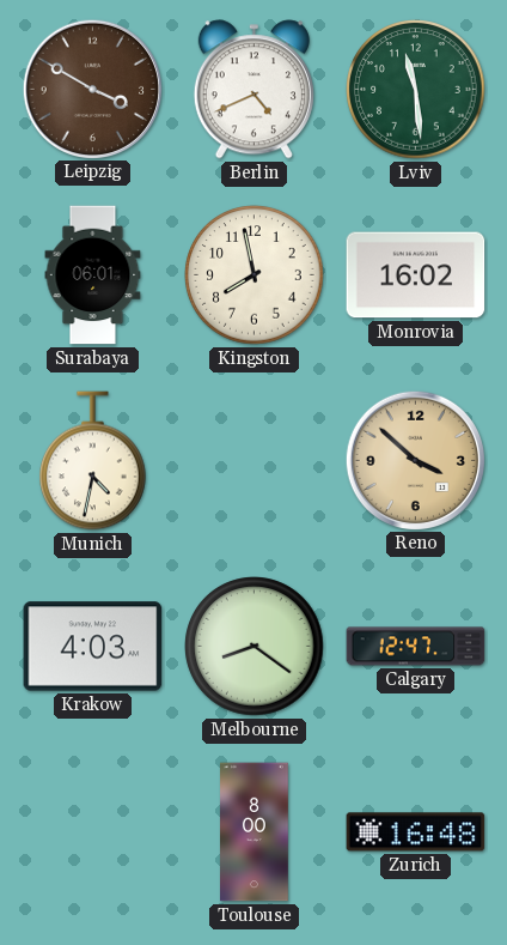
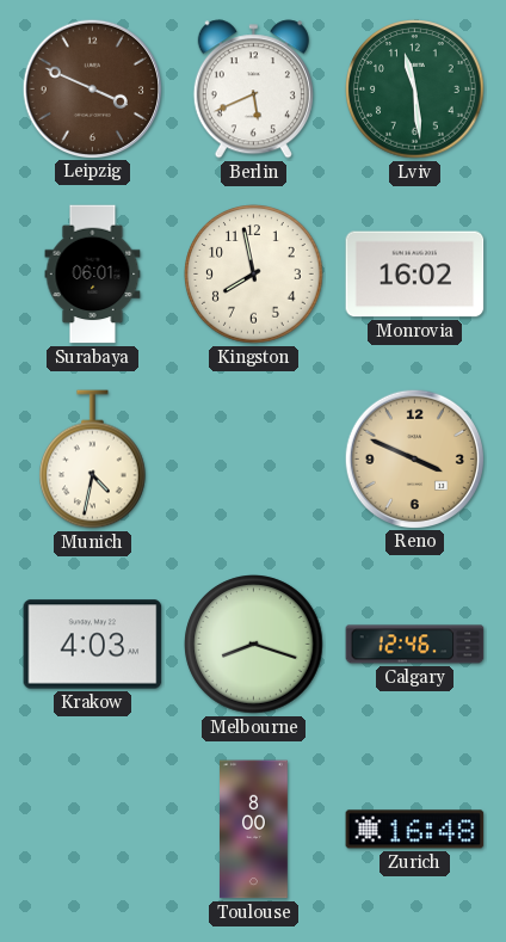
Leipzig: 3:50 -> 3:49
Berlin: 4:41 -> 5:41
Reno: 3:52 -> 3:49
Melbourne: 8:21 -> 8:18
Calgary: 12:47 -> 12:46
